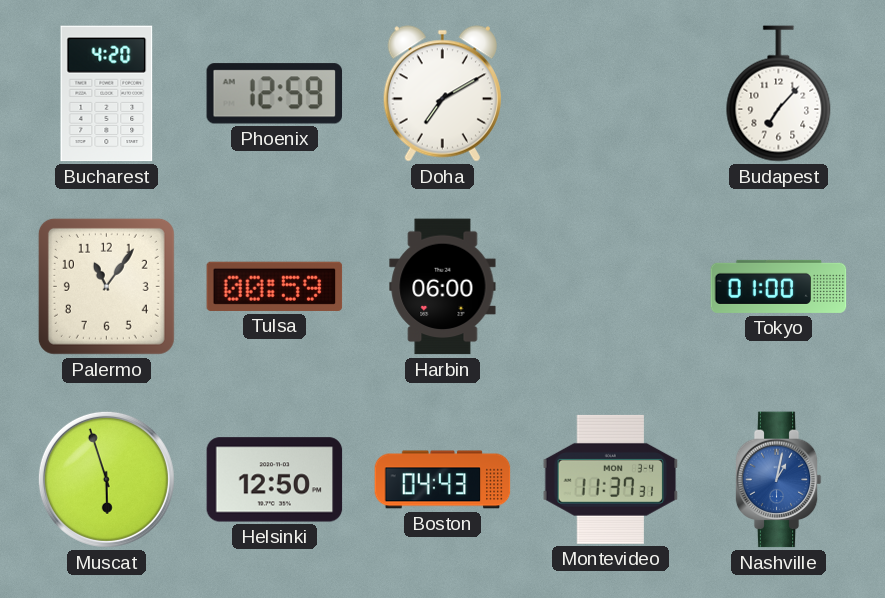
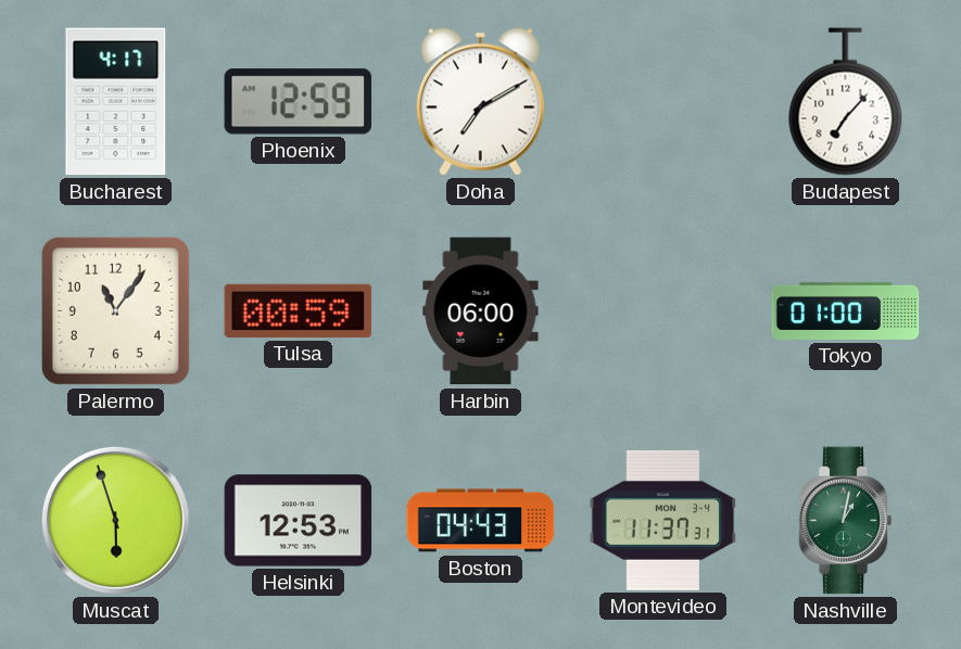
Bucharest: 4:20 -> 4:17
Helsinki: 12:50 -> 12:53
Nashville dial: blue -> green
